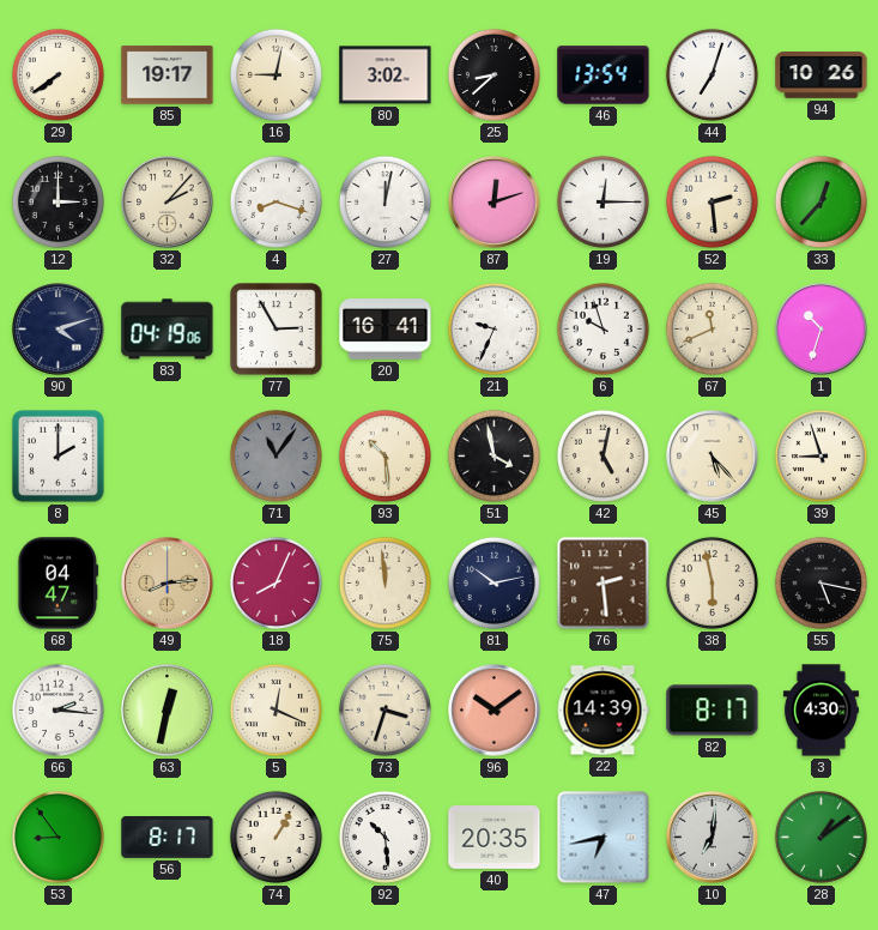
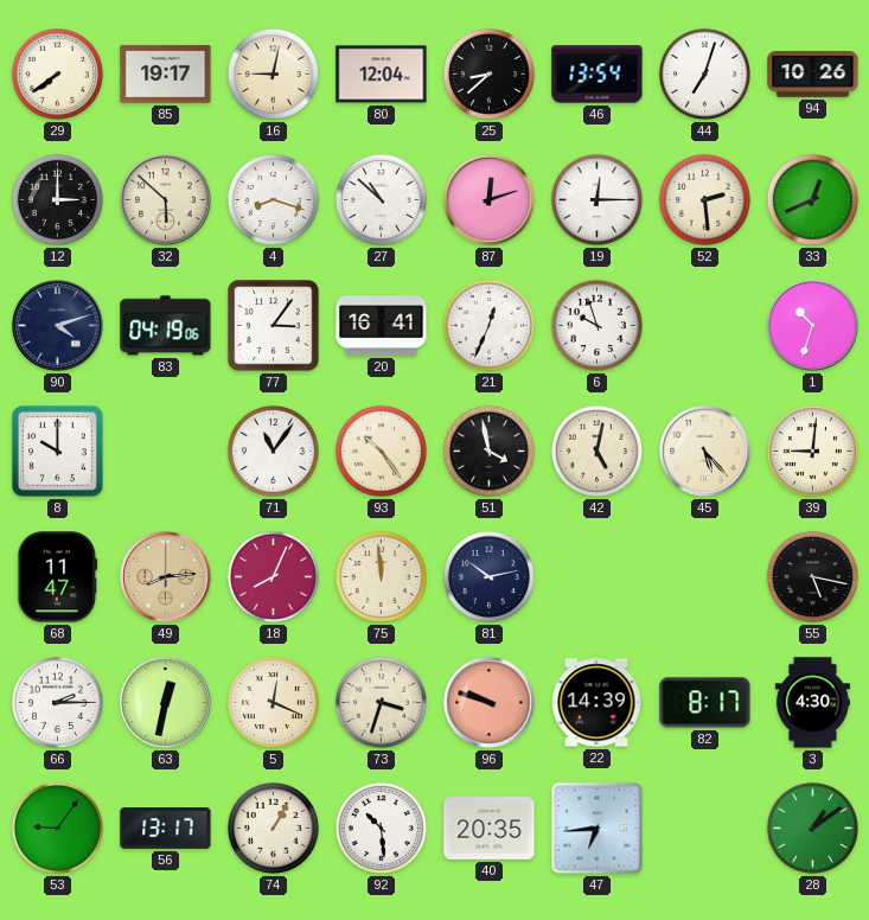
80: 3:02 -> 12:04
32: 2:07 -> 5:52
27: 12:02 -> 10:52
33: 12:37 -> 12:41
77: 2:55 -> 3:06
21: 9:34 -> 12:34
67: 11:41 -> none
8: 2:00 -> 10:00
71 dial: grey -> white
93: 10:29 -> 10:24
39: 8:57 -> 9:01
68: 04:47 -> 11:47
76: 2:29 -> none
38: 5:58 -> none
66: 2:16 -> 2:15
96: 10:09 -> 9:48
53: 8:54 -> 9:06
56: 8:17 -> 13:17
47: 6:43 -> 6:44
10: 7:01 -> none
